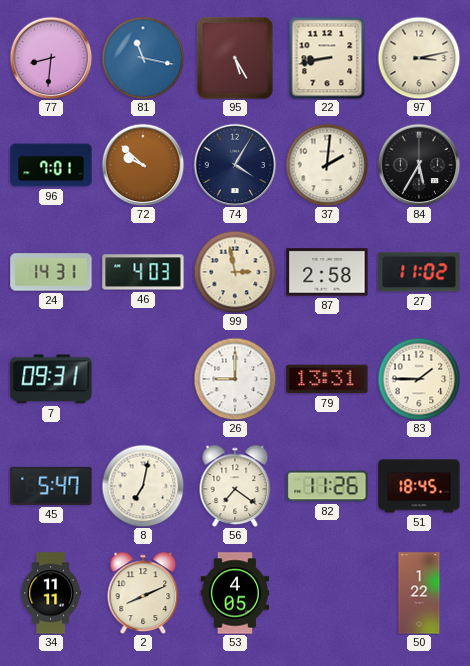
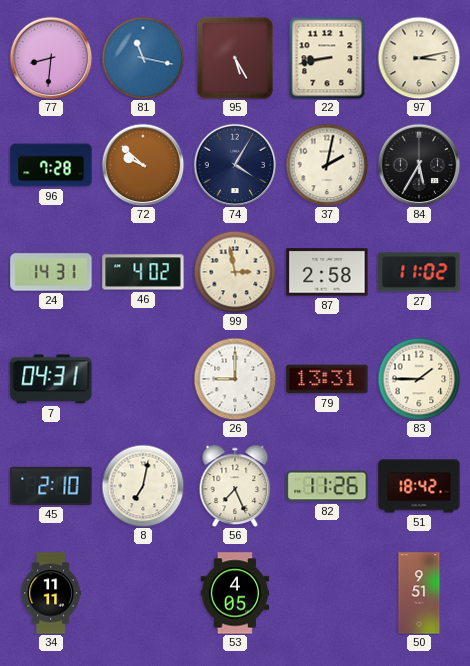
96: 7:01 -> 7:28
37: 2:01 -> 2:02
46: 4:03 -> 4:02
7: 09:31 -> 04:31
45: 5:47 -> 2:10
56: 7:21 -> 7:26
51: 18:45 -> 18:42
2: 8:11 -> none
50: 1:22 -> 9:51
